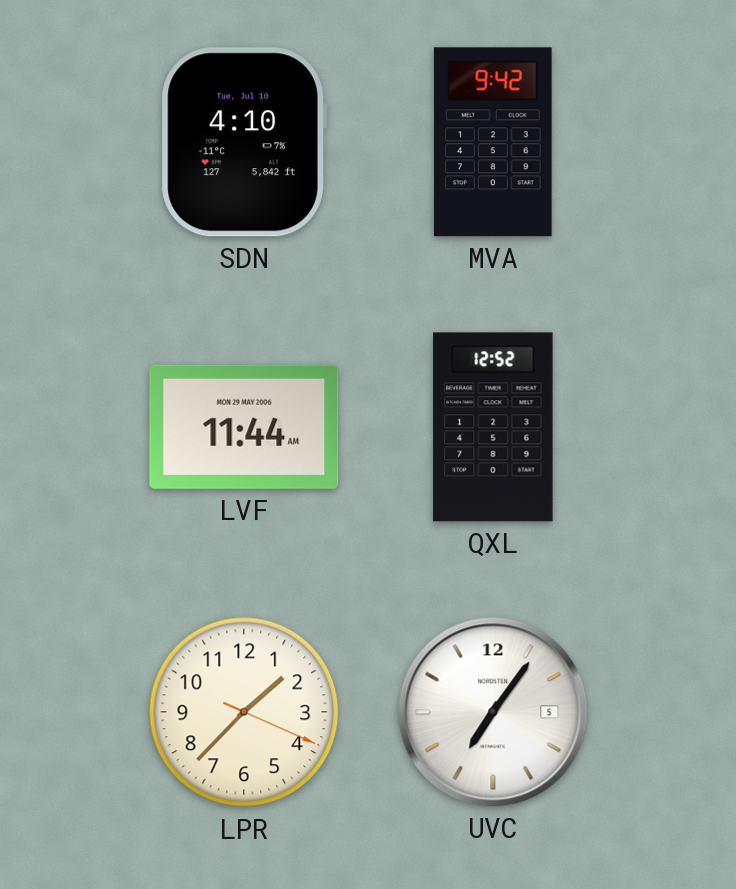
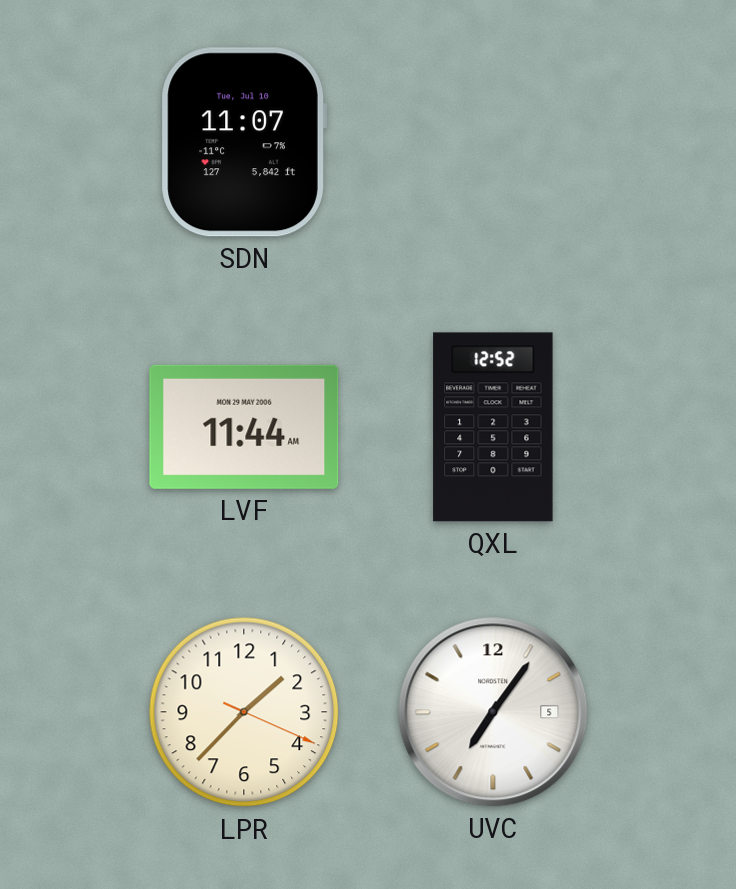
SDN: 4:10 -> 11:07
MVA: 9:42 -> none
